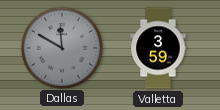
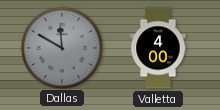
Valletta: 3:59 -> 4:00
